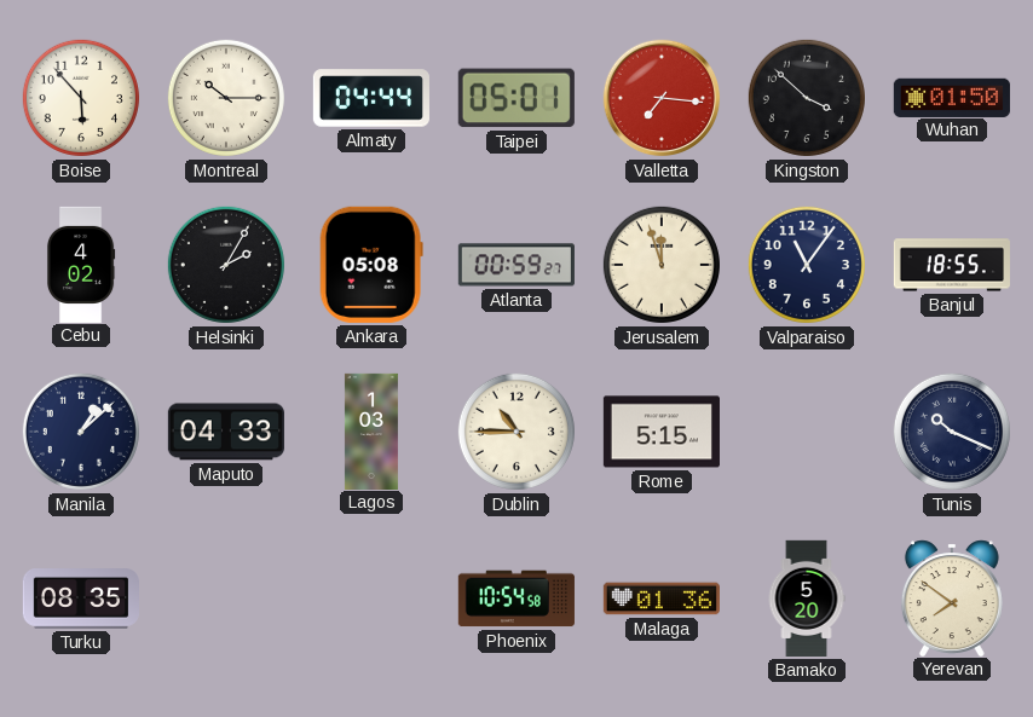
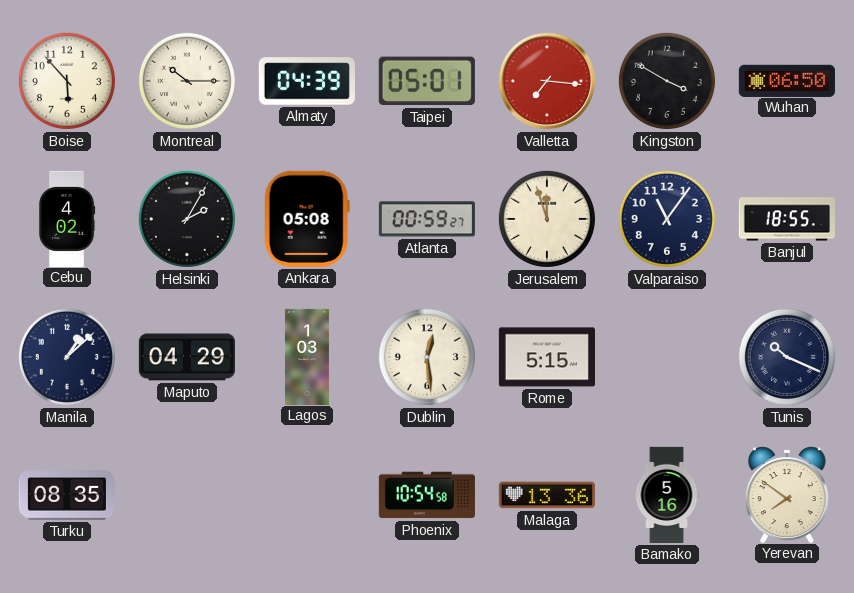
Almaty: 04:44 -> 04:39
Kingston: 3:52 -> 3:50
Wuhan: 01:50 -> 06:50
Maputo: 04:33 -> 04:29
Dublin: 10:45 -> 12:29
Malaga: 01:36 -> 13:36
Bamako: 5:20 -> 5:16
